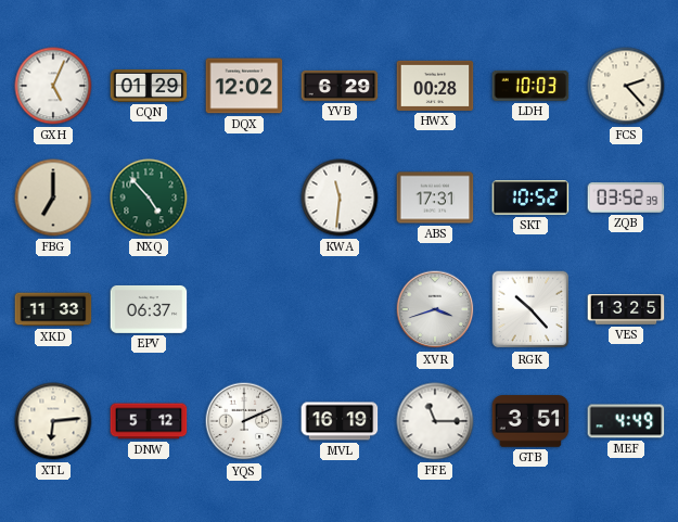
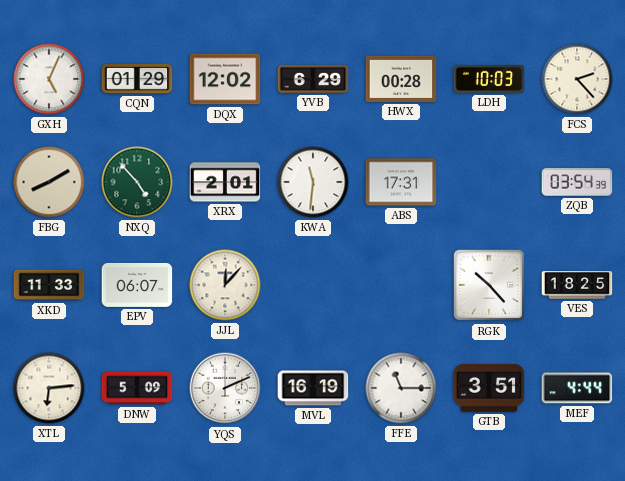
FBG: 7:00 -> 8:10
XRX: none -> 2:01
SKT: 10:52 -> none
ZQB: 03:52 -> 03:54
EPV: 06:37 -> 06:07
JJL: none -> 12:07
XVR: 3:42 -> none
VES: 13:25 -> 18:25
DNW: 5:12 -> 5:09
MEF: 4:49 -> 4:44
